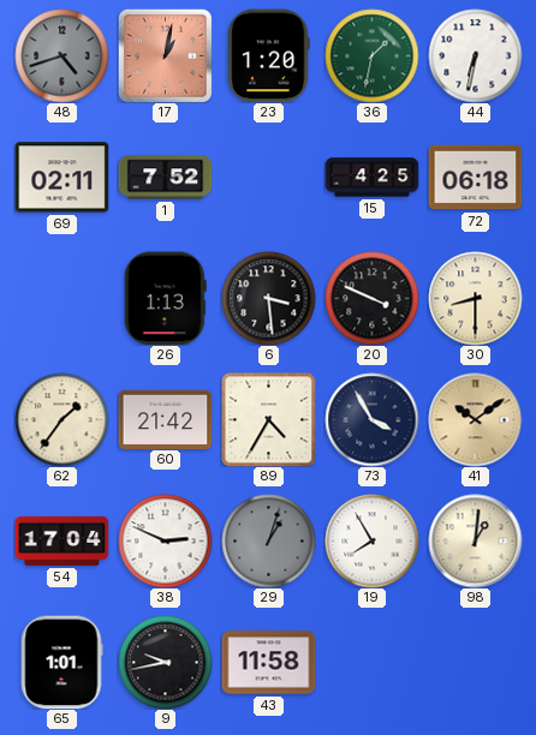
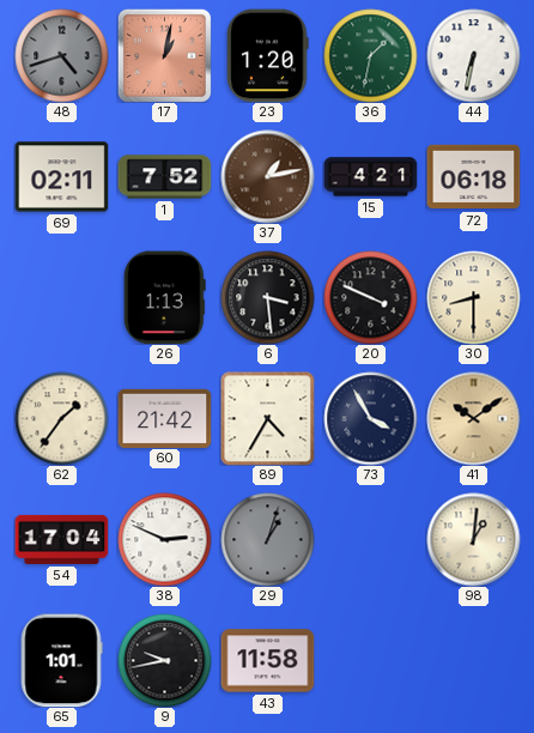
37: none -> 1:13
15: 4:25 -> 4:21
19: 7:55 -> none
